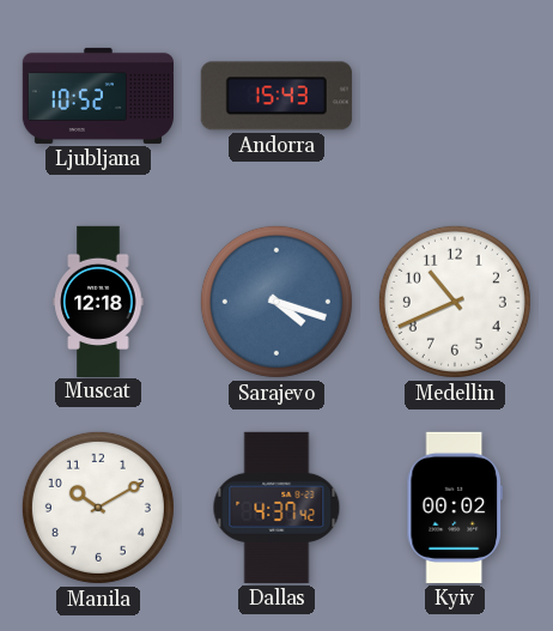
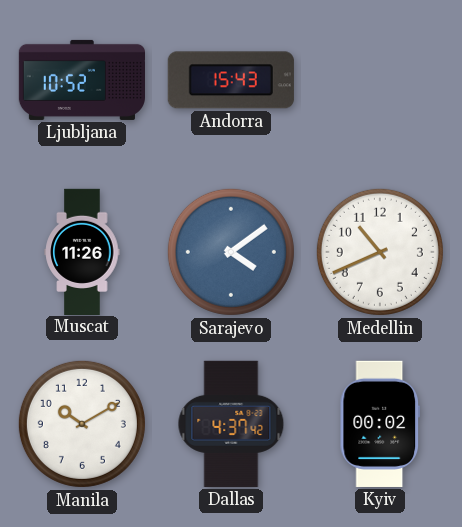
Muscat: 12:18 -> 11:26
Sarajevo: 4:18 -> 4:09
